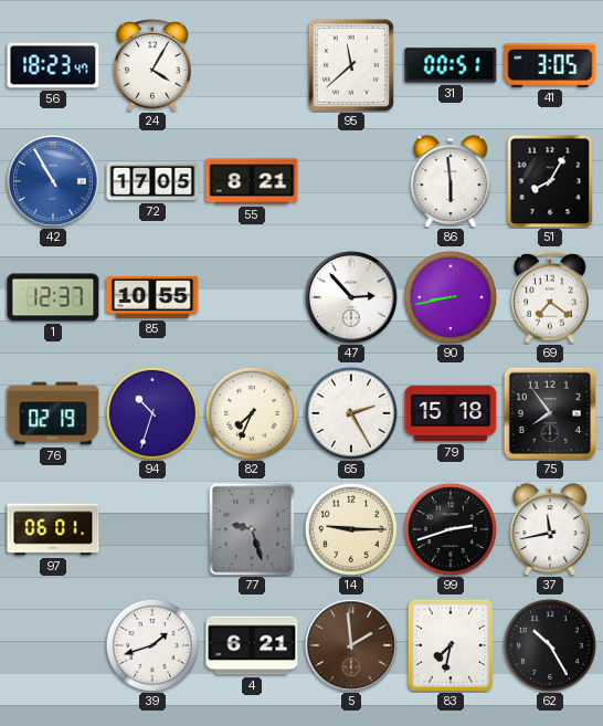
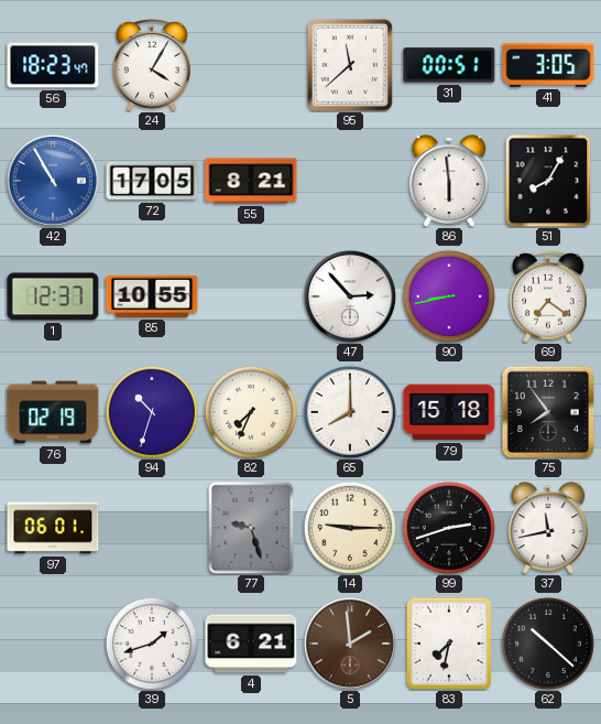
65: 2:25 -> 8:00
62: 10:25 -> 10:22
